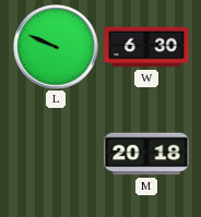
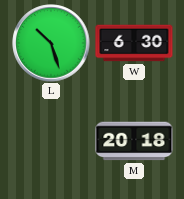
L: 9:49 -> 10:27
